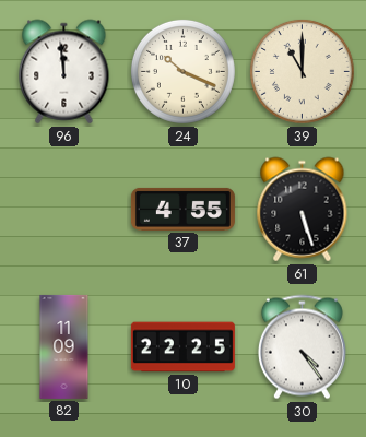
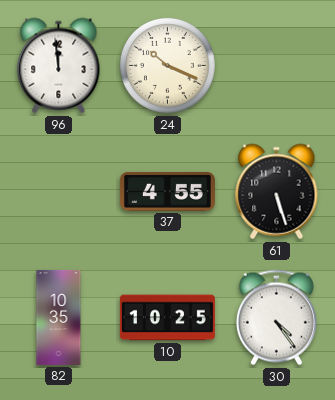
39: 11:00 -> none
82: 11:09 -> 10:35
10: 22:25 -> 10:25
